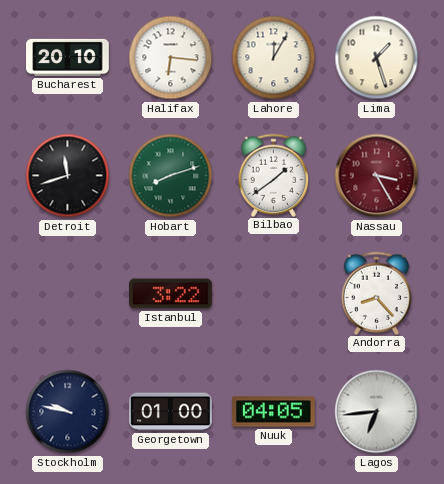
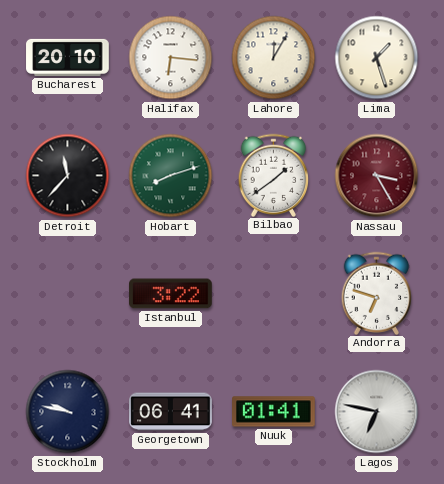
Detroit: 11:42 -> 11:37
Andorra: 8:23 -> 6:48
Georgetown: 01:00 -> 06:41
Nuuk: 04:05 -> 01:41
Lagos: 6:44 -> 6:47
